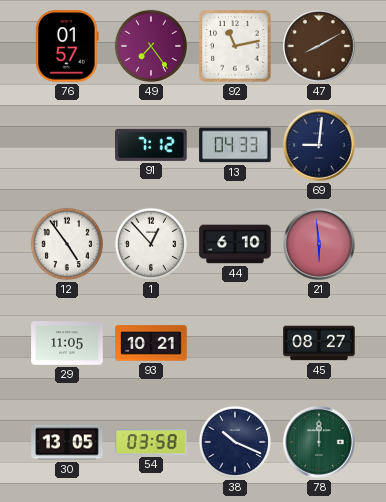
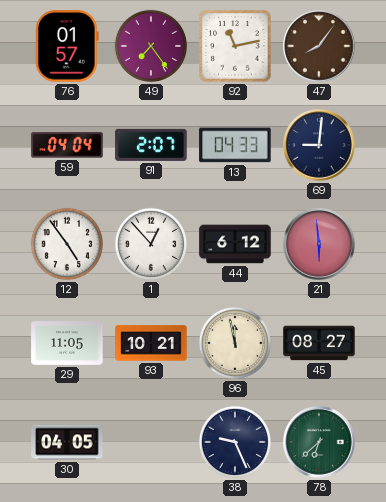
47: 8:10 -> 8:06
59: none -> 04:04
91: 7:12 -> 2:07
44: 6:10 -> 6:12
96: none -> 11:58
30: 13:05 -> 04:05
54: 03:58 -> none
38: 10:19 -> 9:26
78: 12:00 -> 6:38
